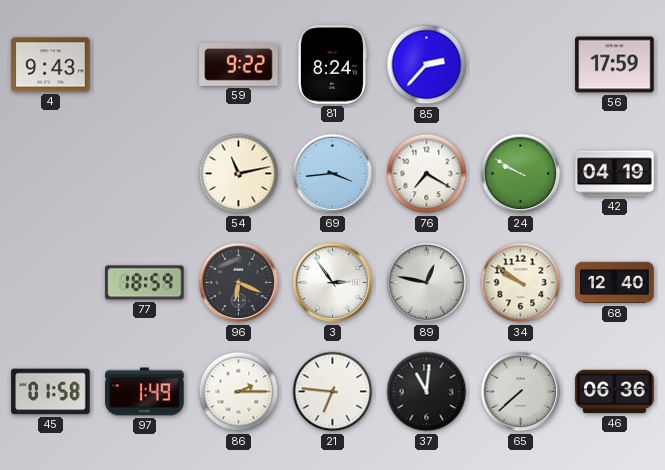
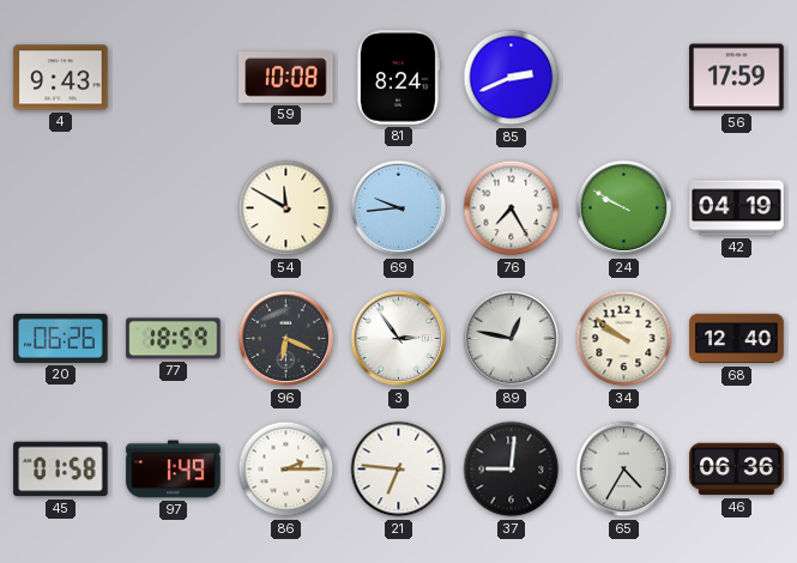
59: 9:22 -> 10:08
85: 2:37 -> 2:41
54: 11:13 -> 11:50
69: 3:44 -> 9:44
76: 7:20 -> 7:25
20: none -> 06:26
37: 11:01 -> 9:01
65: 7:38 -> 4:35
